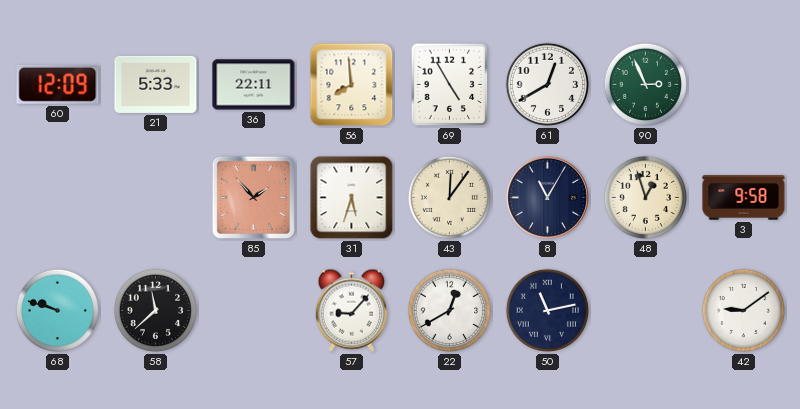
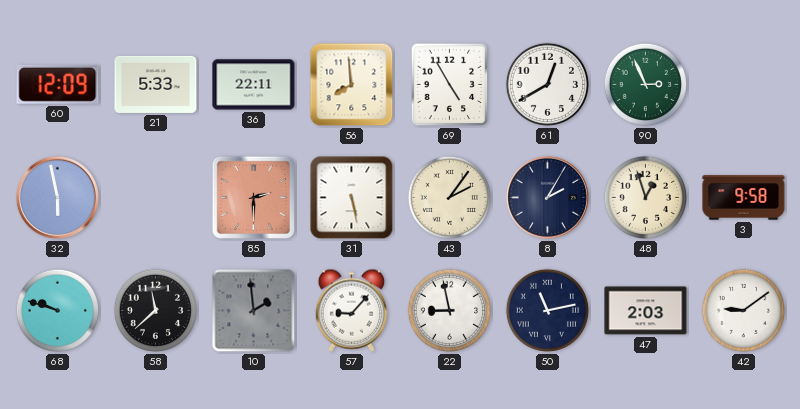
32: none -> 5:58
85: 1:53 -> 2:30
31: 5:33 -> 5:28
43: 12:06 -> 2:06
8: 11:05 -> 2:05
10: none -> 1:59
22: 12:40 -> 8:58
47: none -> 2:03
